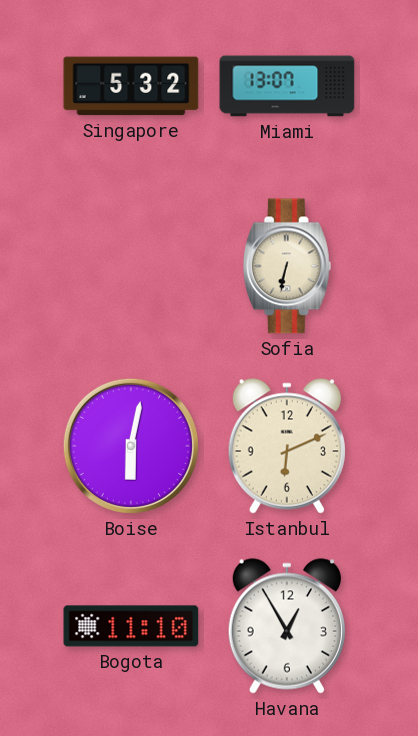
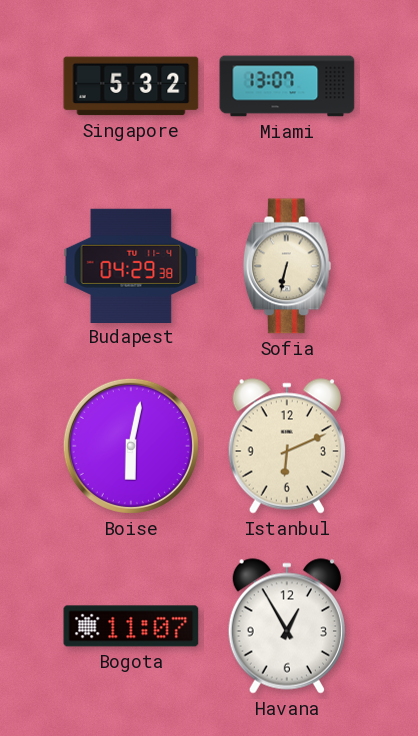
Budapest: none -> 04:29
Bogota: 11:10 -> 11:07
